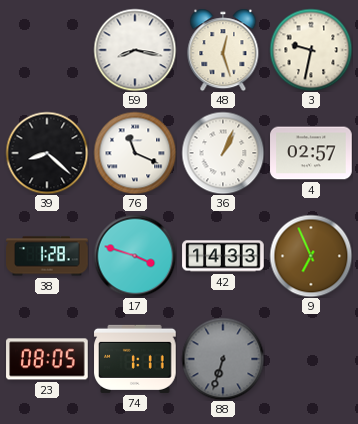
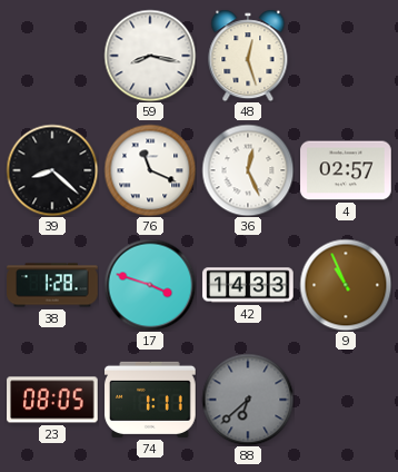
3: 9:32 -> none
36: 1:04 -> 12:26
9: 6:56 -> 10:56
88: 6:33 -> 6:38
